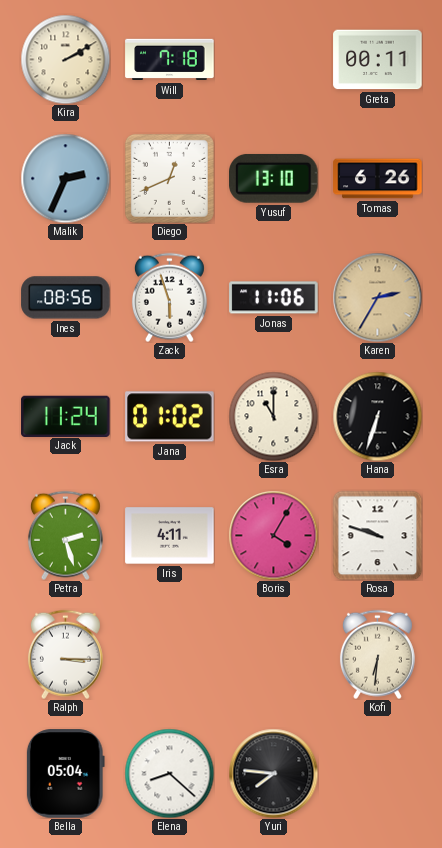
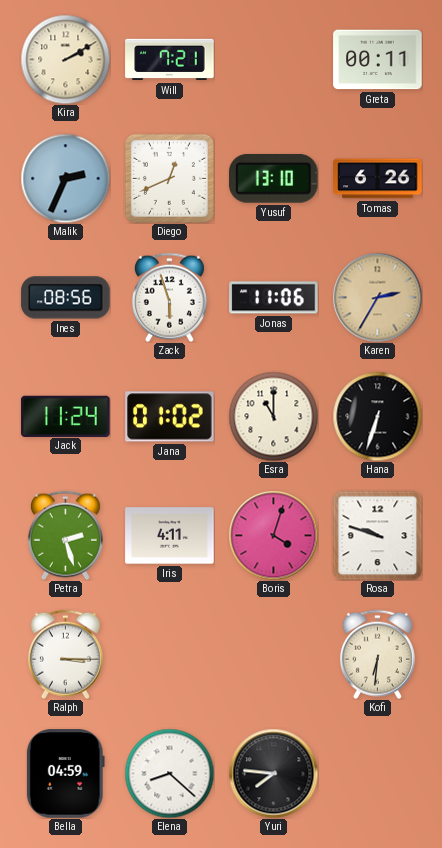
Will: 7:18 -> 7:21
Boris: 4:05 -> 4:03
Bella: 05:04 -> 04:59
